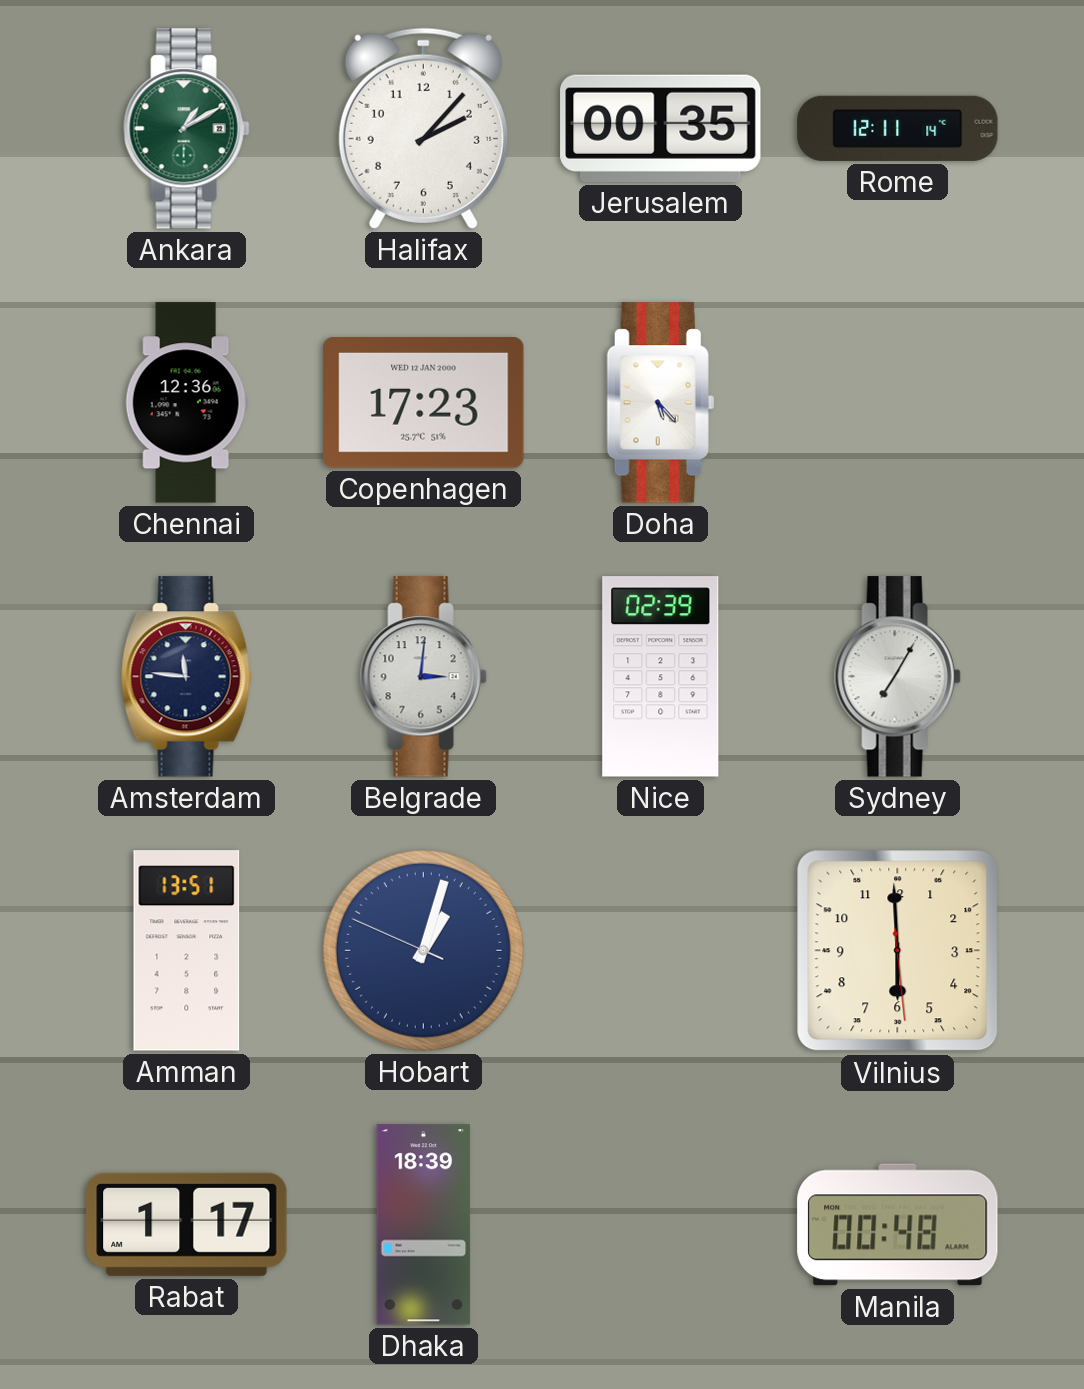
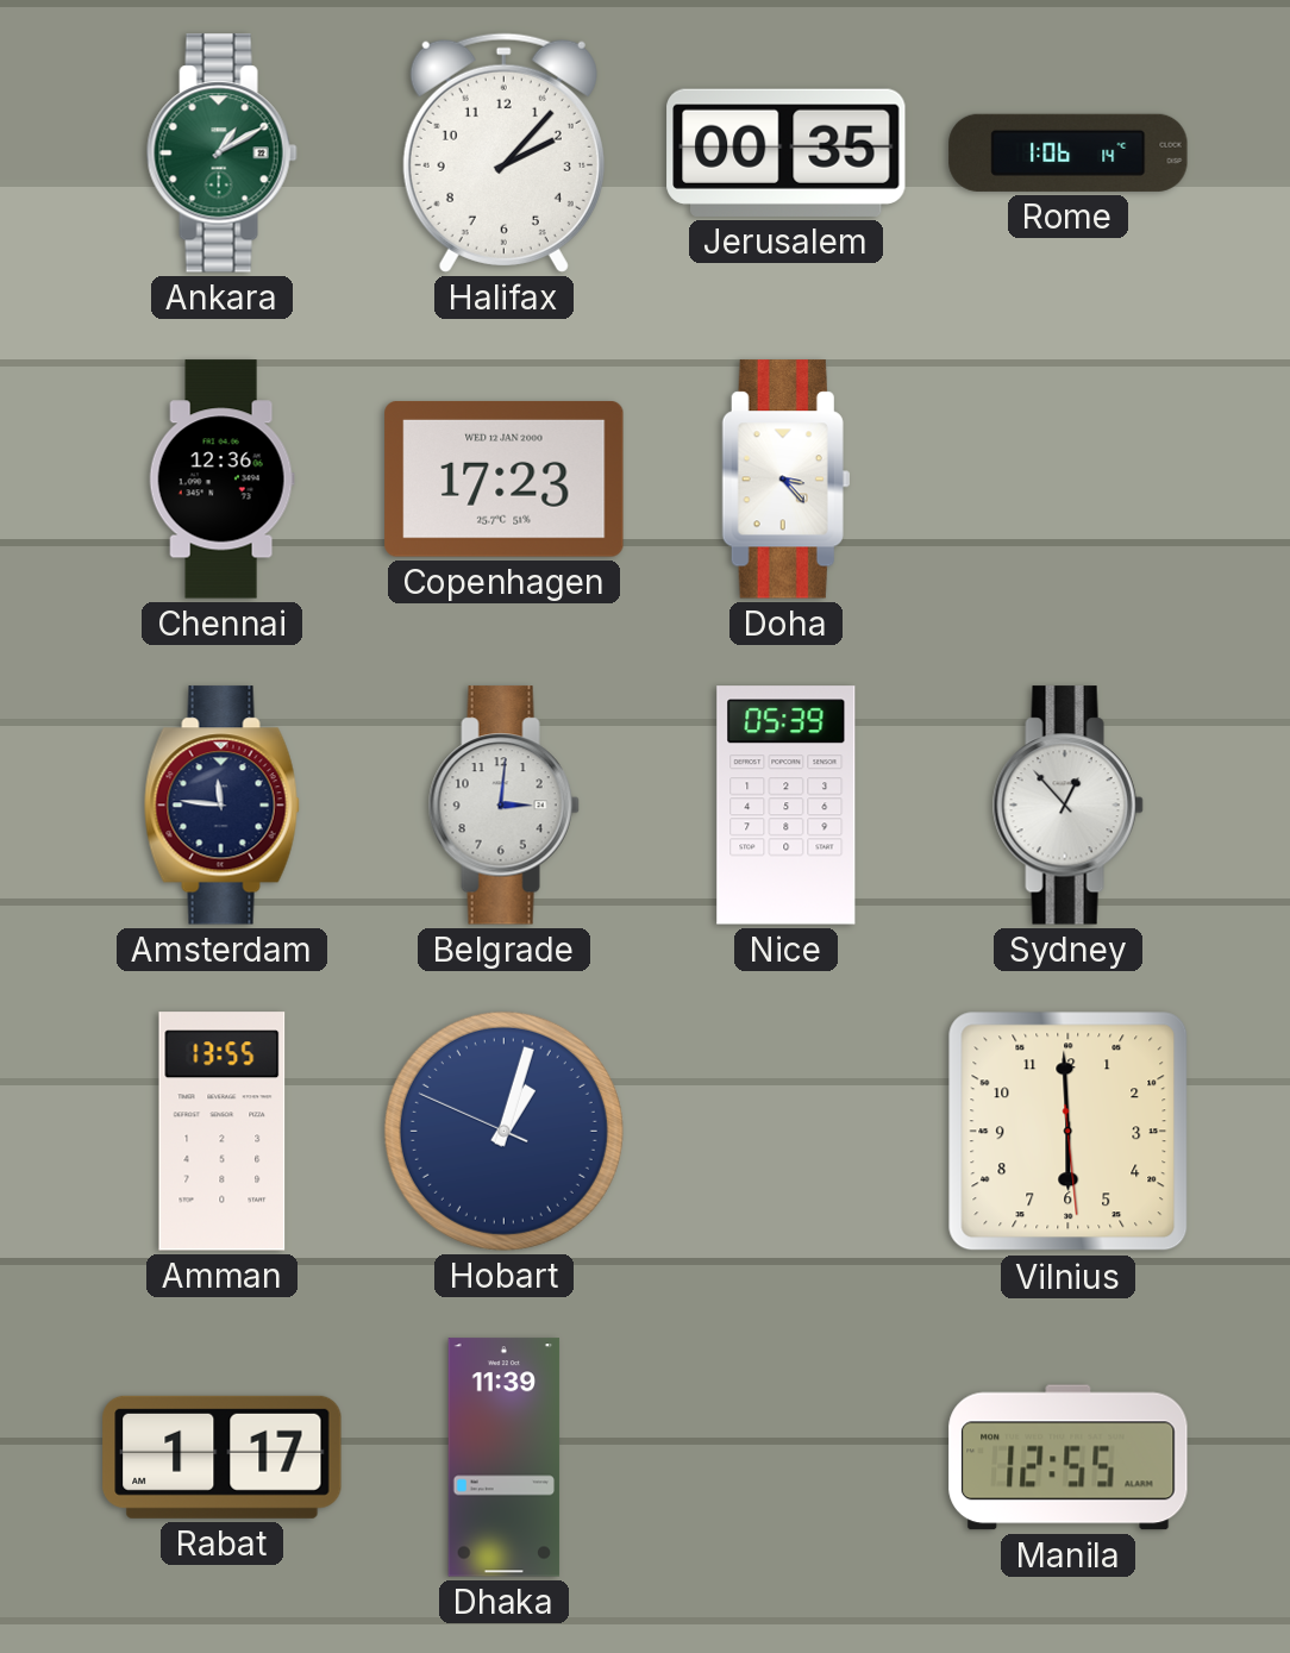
Rome: 12:11 -> 1:06
Doha: 5:23 -> 3:23
Nice: 02:39 -> 05:39
Sydney: 7:05 -> 12:53
Amman: 13:51 -> 13:55
Dhaka: 18:39 -> 11:39
Manila: 00:48 -> 12:55
